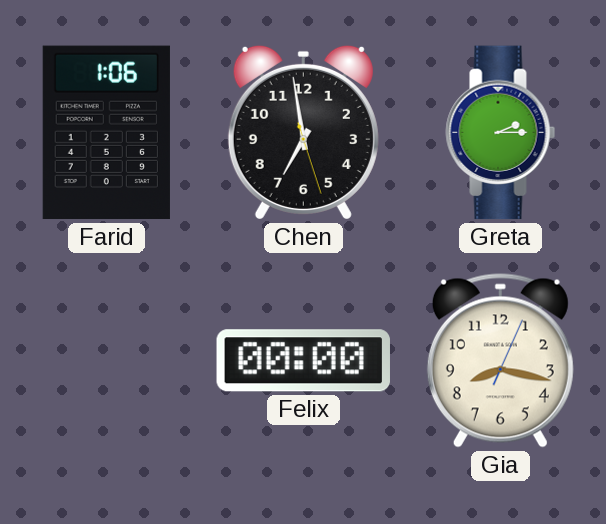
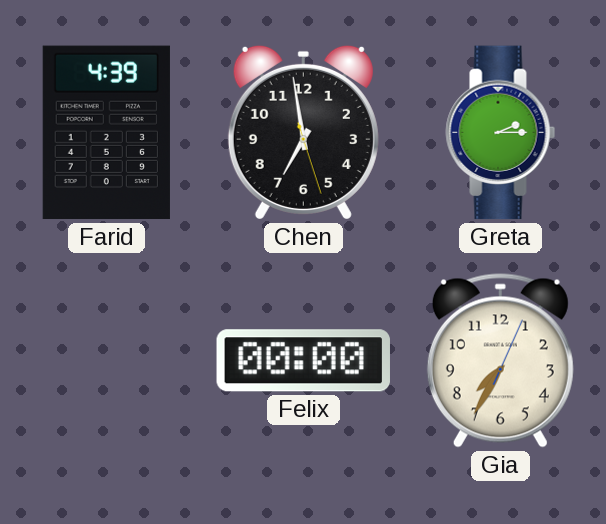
Farid: 1:06 -> 4:39
Gia: 8:17 -> 7:35
